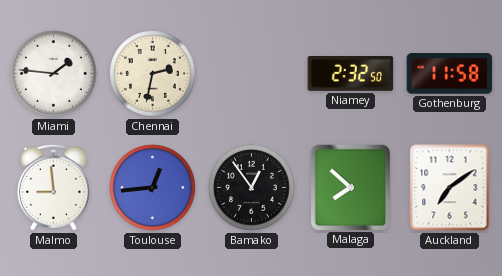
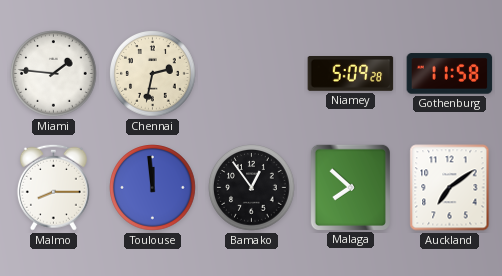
Niamey: 2:32 -> 5:09
Malmo: 8:59 -> 8:15
Toulouse: 12:44 -> 11:59
